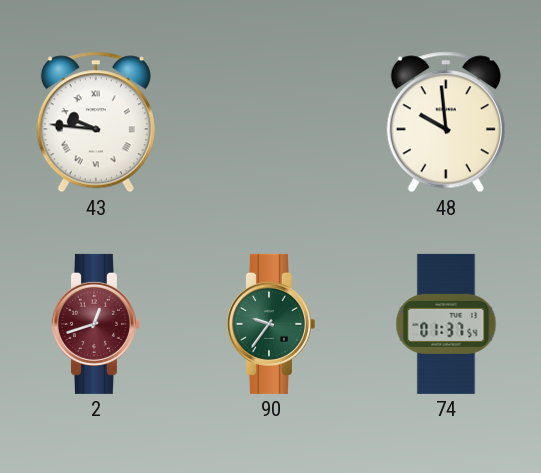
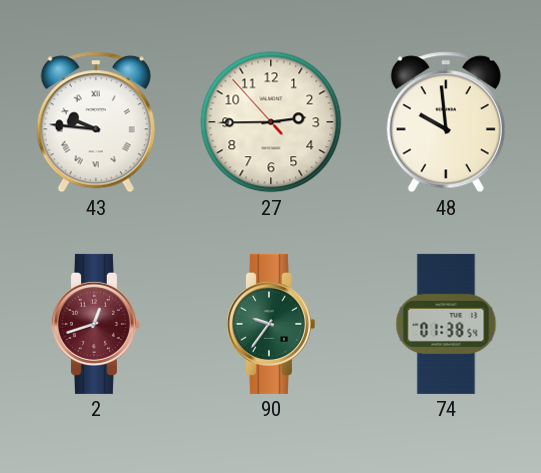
27: none -> 2:44
74: 01:37 -> 01:38
